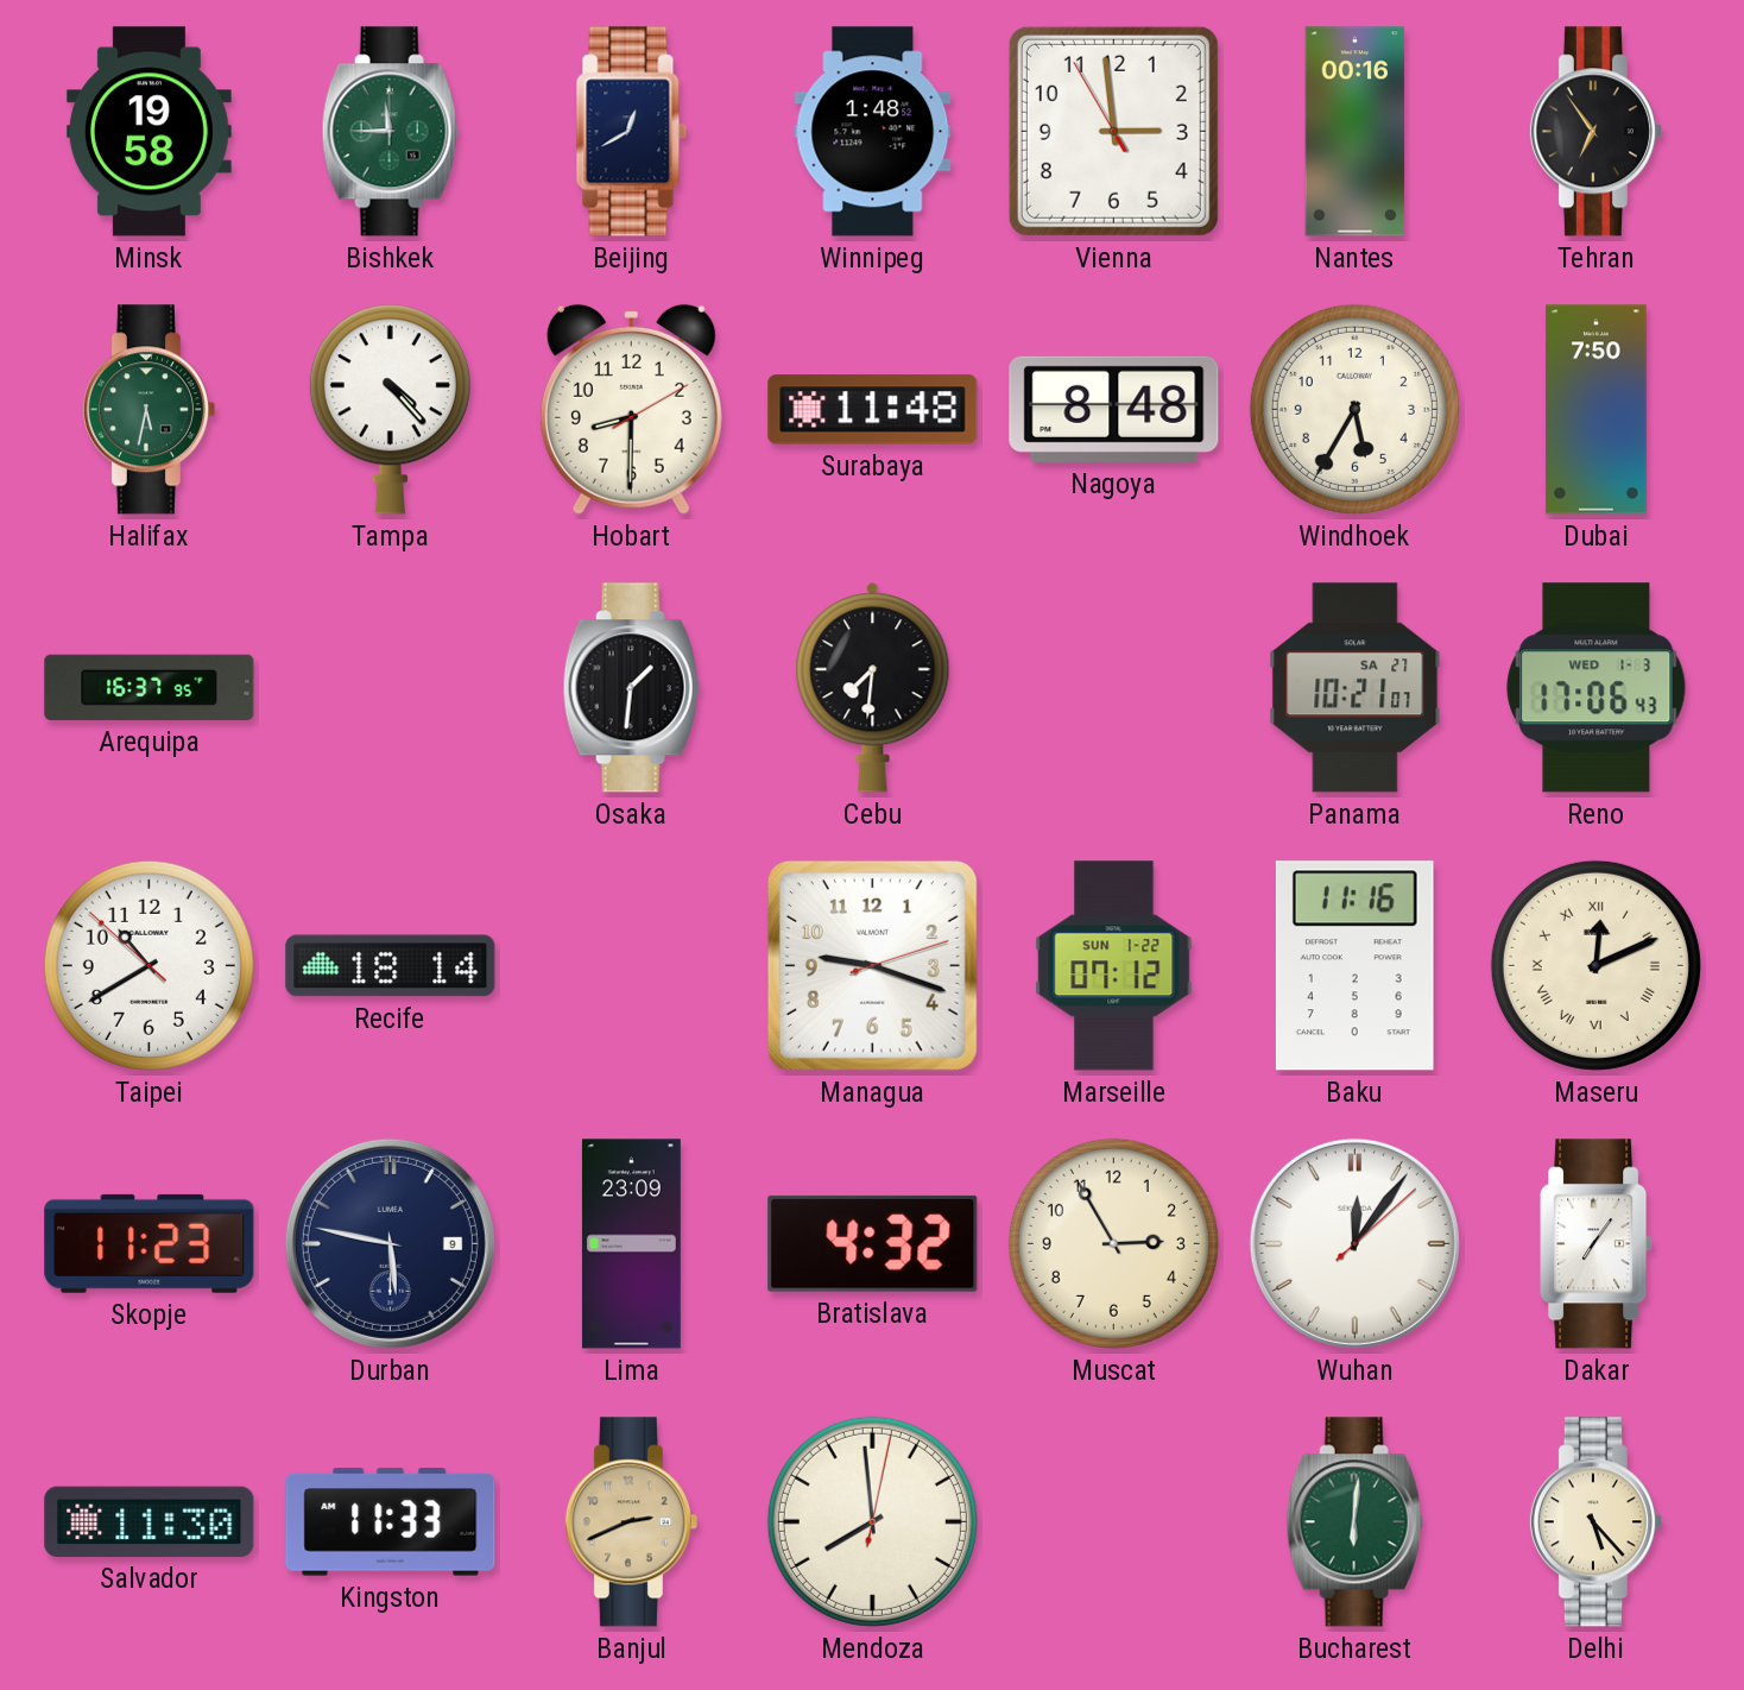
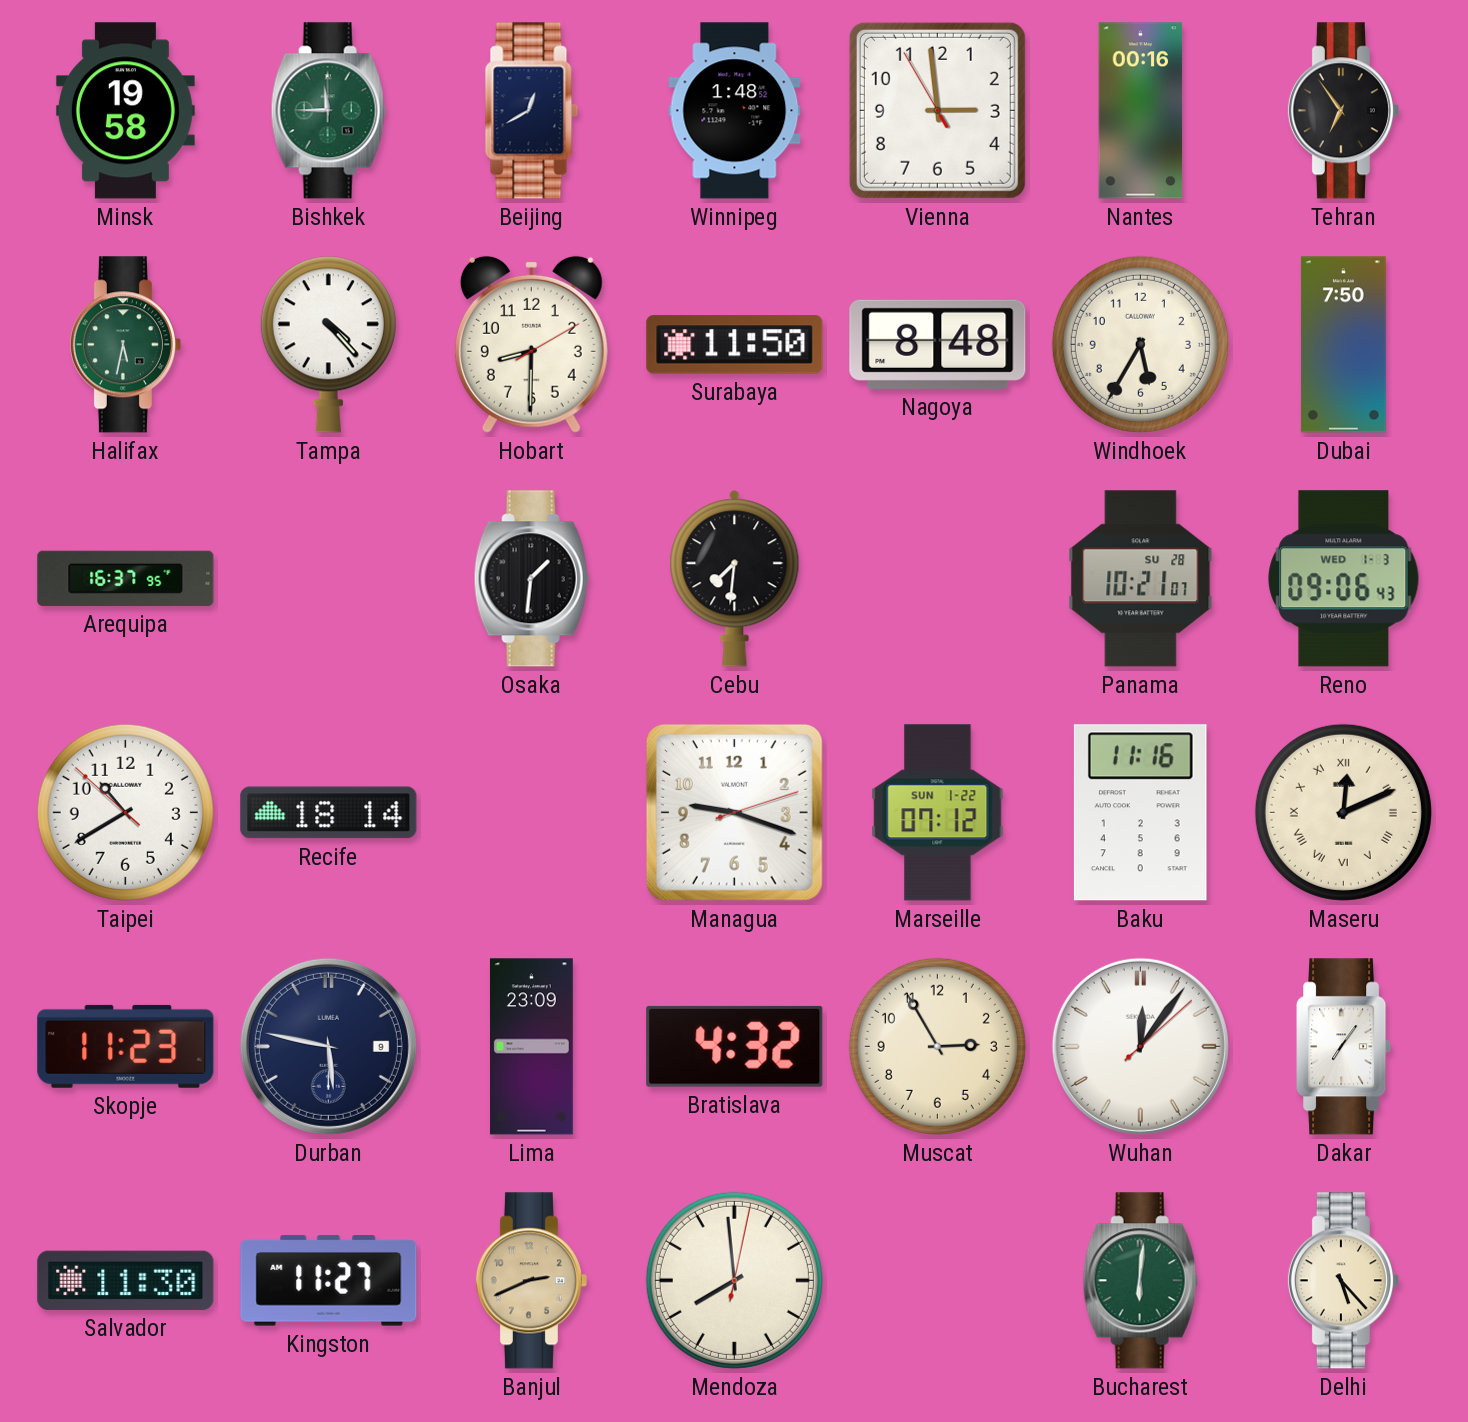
Surabaya: 11:48 -> 11:50
Panama date: SA 27 -> SU 28
Reno: 17:06 -> 09:06
Kingston: 11:33 -> 11:27
